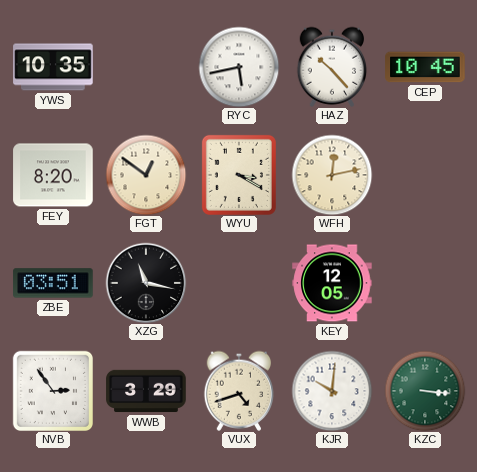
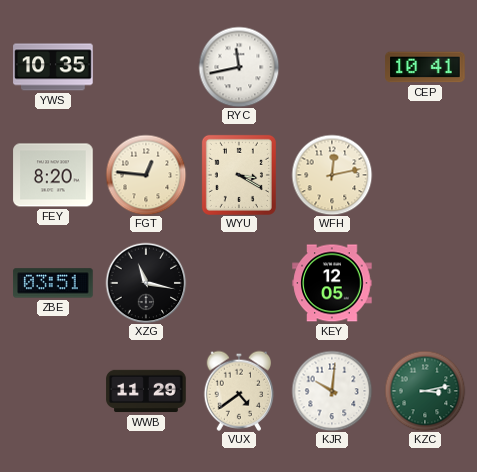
RYC: 5:43 -> 11:43
HAZ: 10:23 -> none
CEP: 10:45 -> 10:41
FGT: 12:51 -> 12:46
NVB: 2:54 -> none
WWB: 3:29 -> 11:29
VUX: 4:42 -> 4:39
KZC: 3:16 -> 3:13
